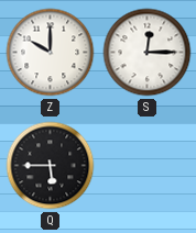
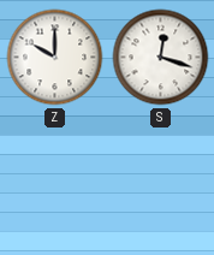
S: 12:15 -> 12:18
Q: 5:45 -> none
